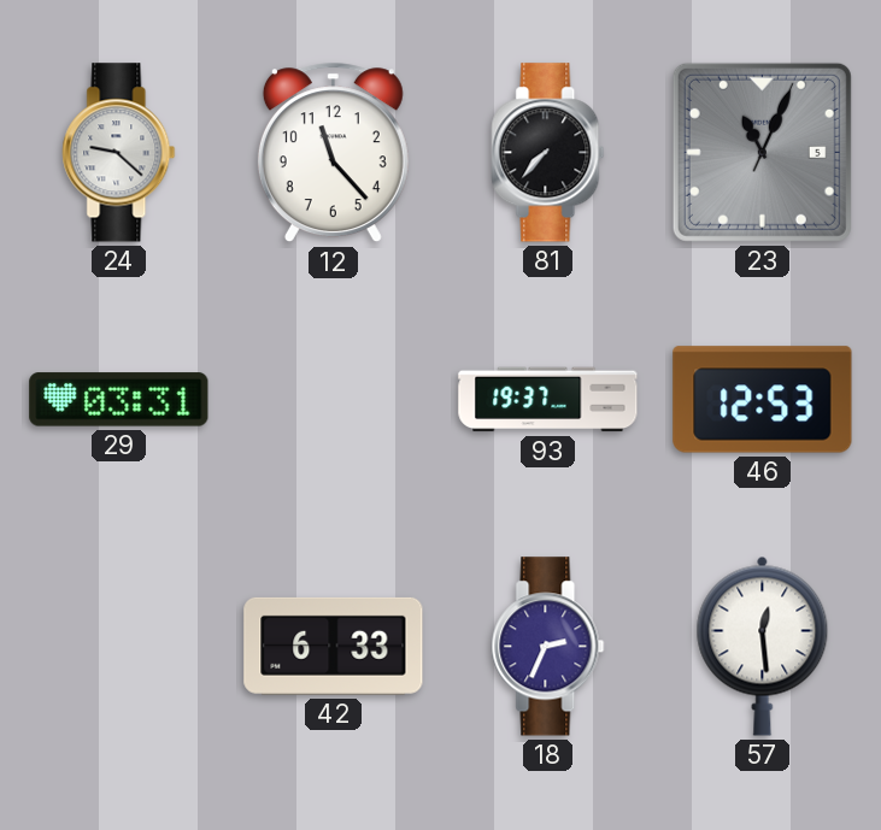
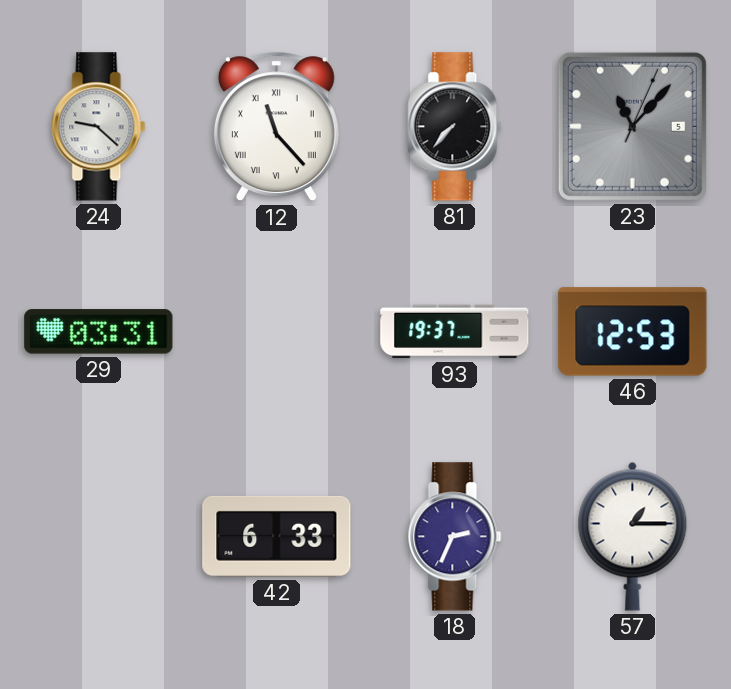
12 numerals: Arabic -> Roman
23: 11:04 -> 11:07
57: 12:29 -> 1:15
